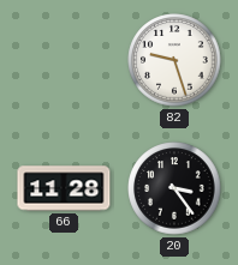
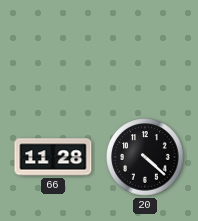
82: 9:27 -> none
20: 3:24 -> 4:22
